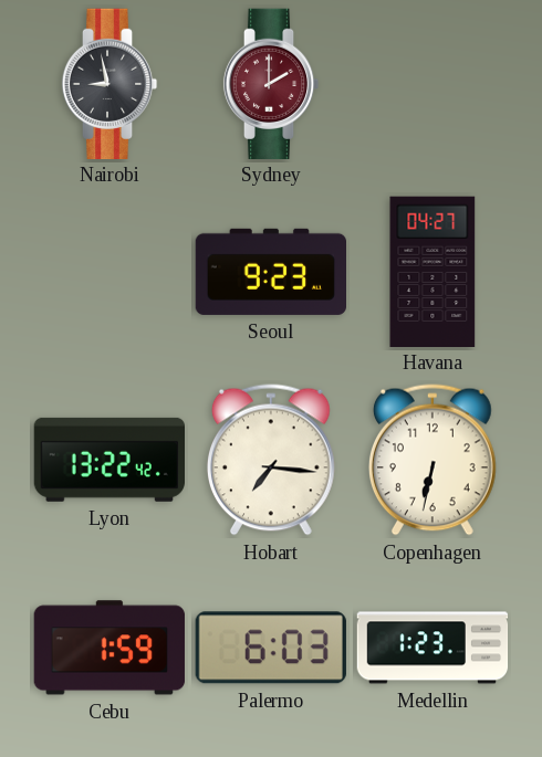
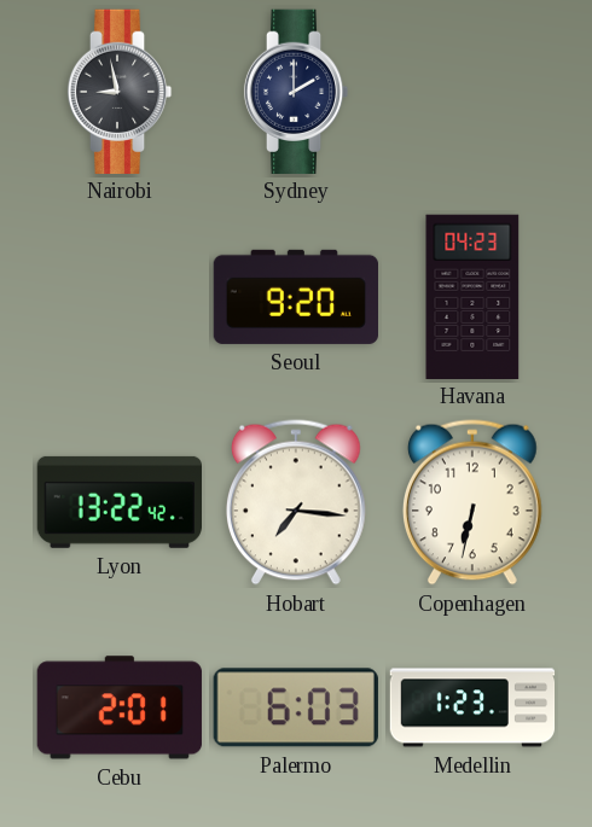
Sydney dial: burgundy -> navy
Seoul: 9:23 -> 9:20
Havana: 04:27 -> 04:23
Cebu: 1:59 -> 2:01
